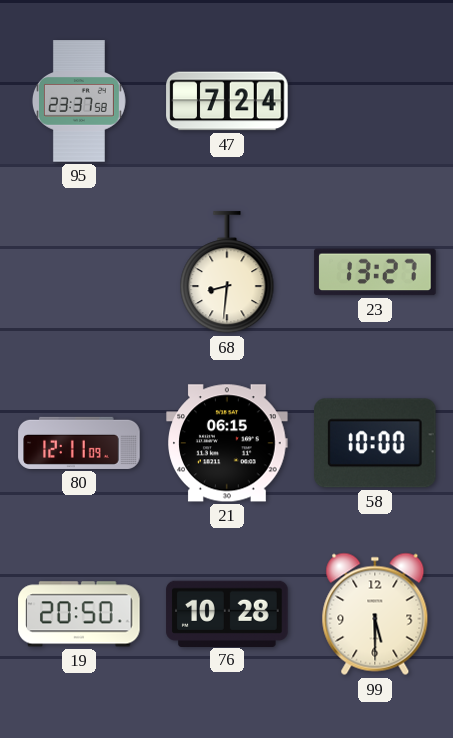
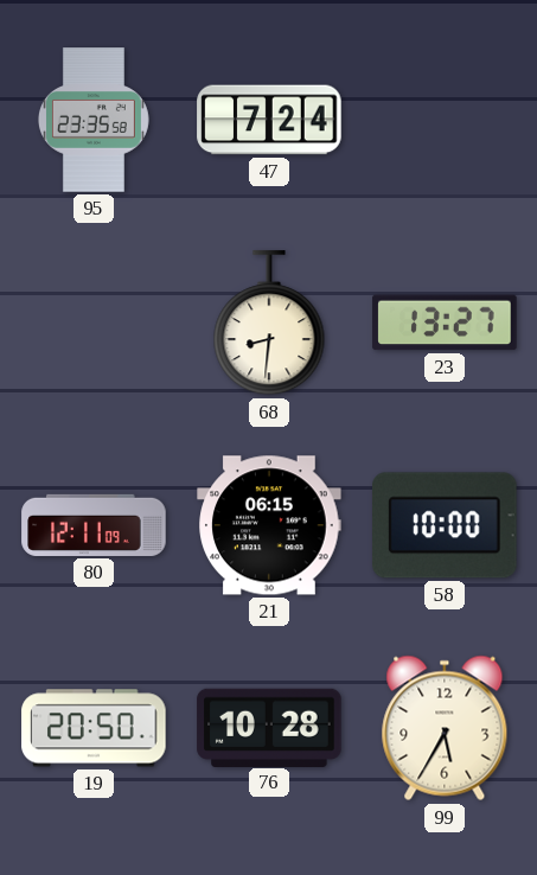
95: 23:37 -> 23:35
99: 5:30 -> 5:35
